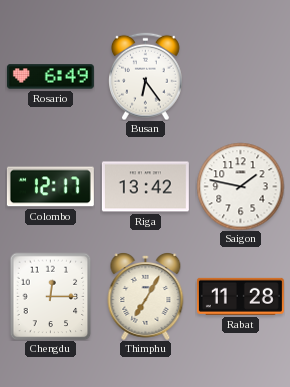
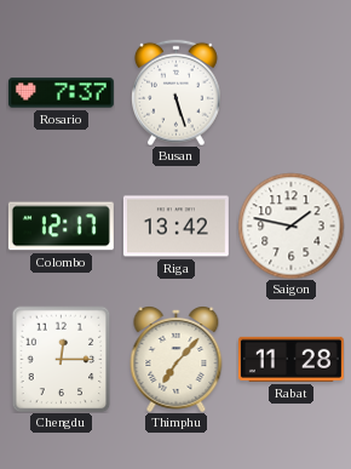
Rosario: 6:49 -> 7:37
Busan: 6:24 -> 5:27
Thimphu: 7:05 -> 7:07
